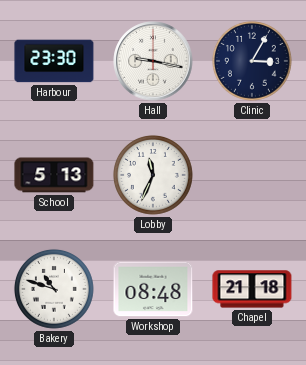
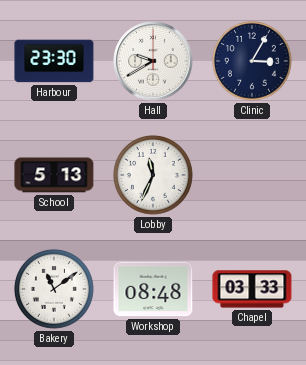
Hall: 9:17 -> 9:40
Bakery: 10:48 -> 11:09
Chapel: 21:18 -> 03:33
